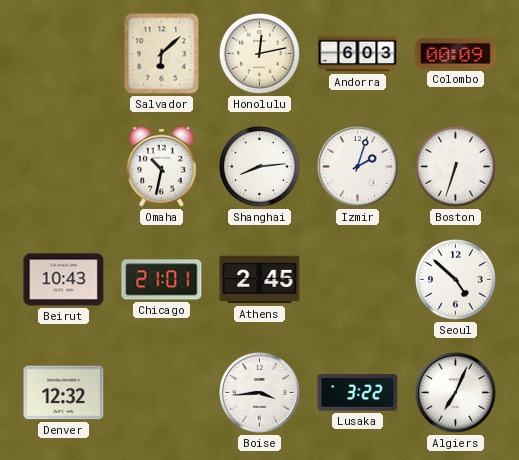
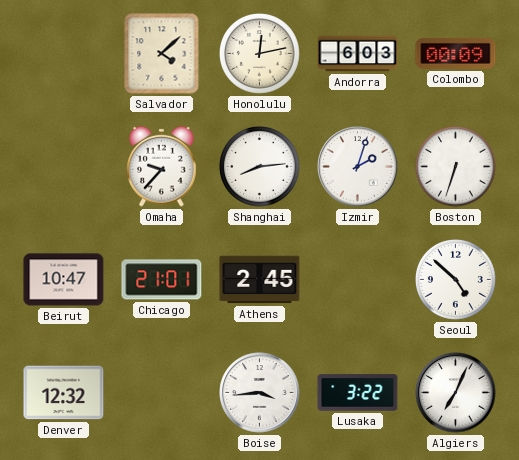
Salvador: 6:08 -> 4:08
Omaha: 10:32 -> 9:37
Beirut: 10:43 -> 10:47
